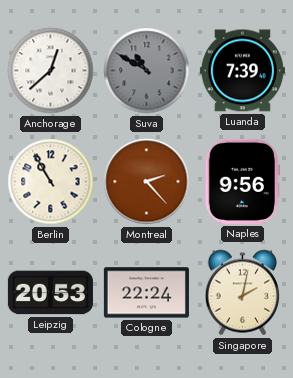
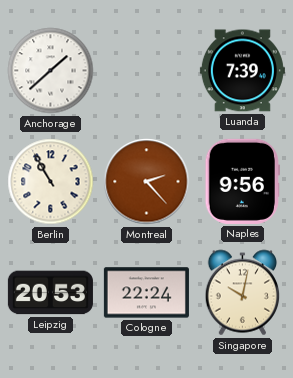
Anchorage: 12:38 -> 1:38
Suva: 10:50 -> none
Singapore: 2:02 -> 10:02
